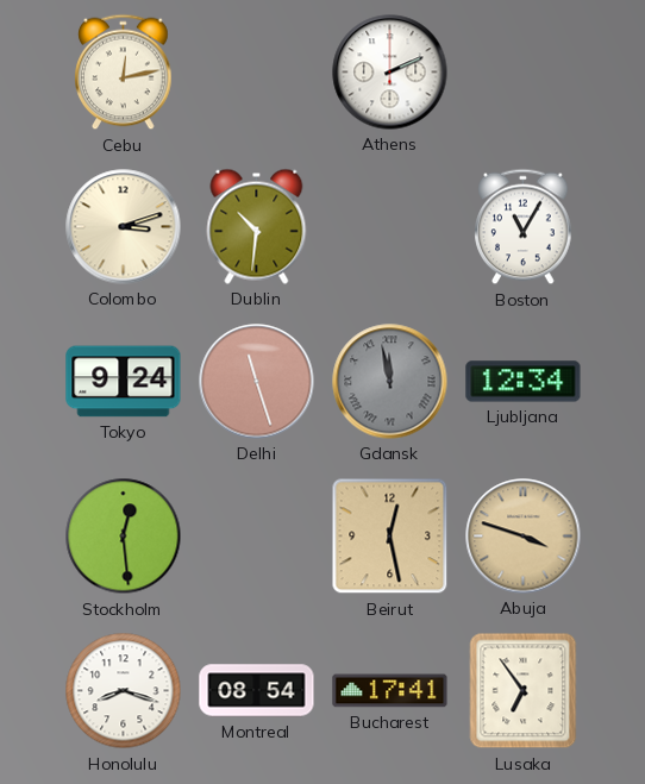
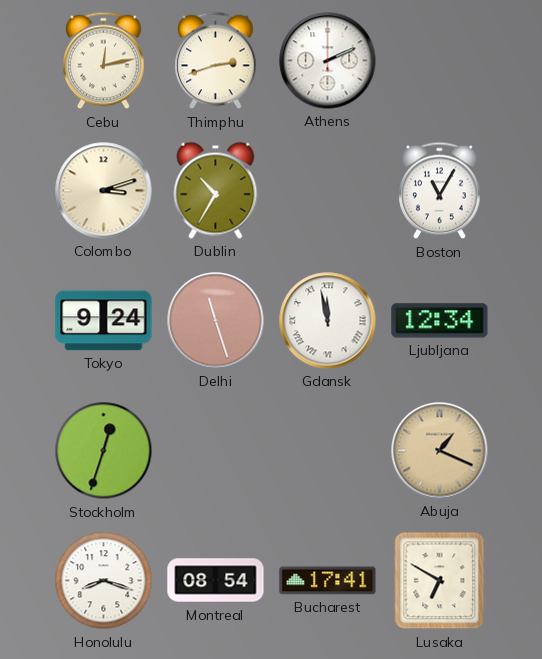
Thimphu: none -> 2:42
Dublin: 10:31 -> 10:35
Gdansk dial: grey -> white
Stockholm: 12:29 -> 12:33
Beirut: 12:28 -> none
Abuja: 3:48 -> 1:19
Lusaka: 6:54 -> 6:50
